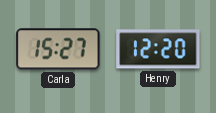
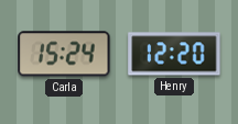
Carla: 15:27 -> 15:24
